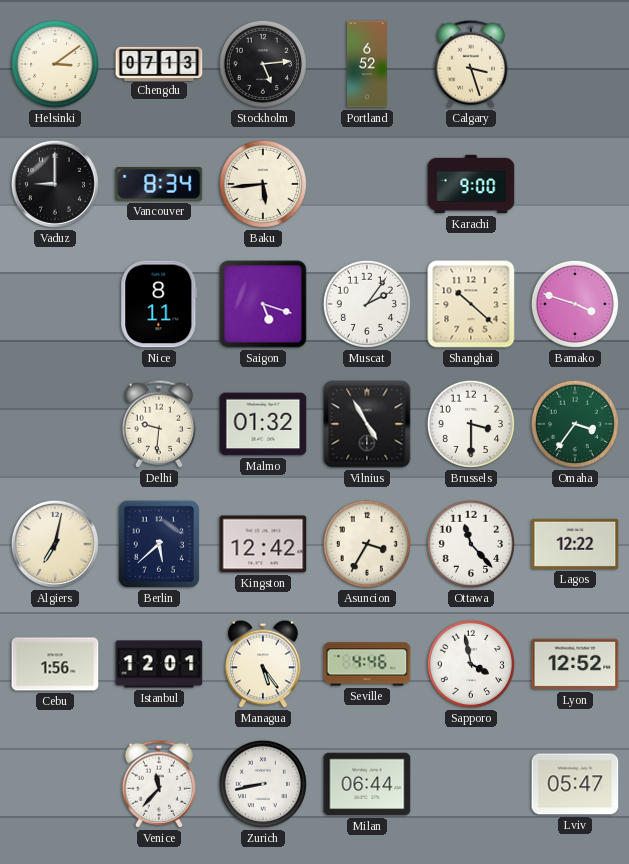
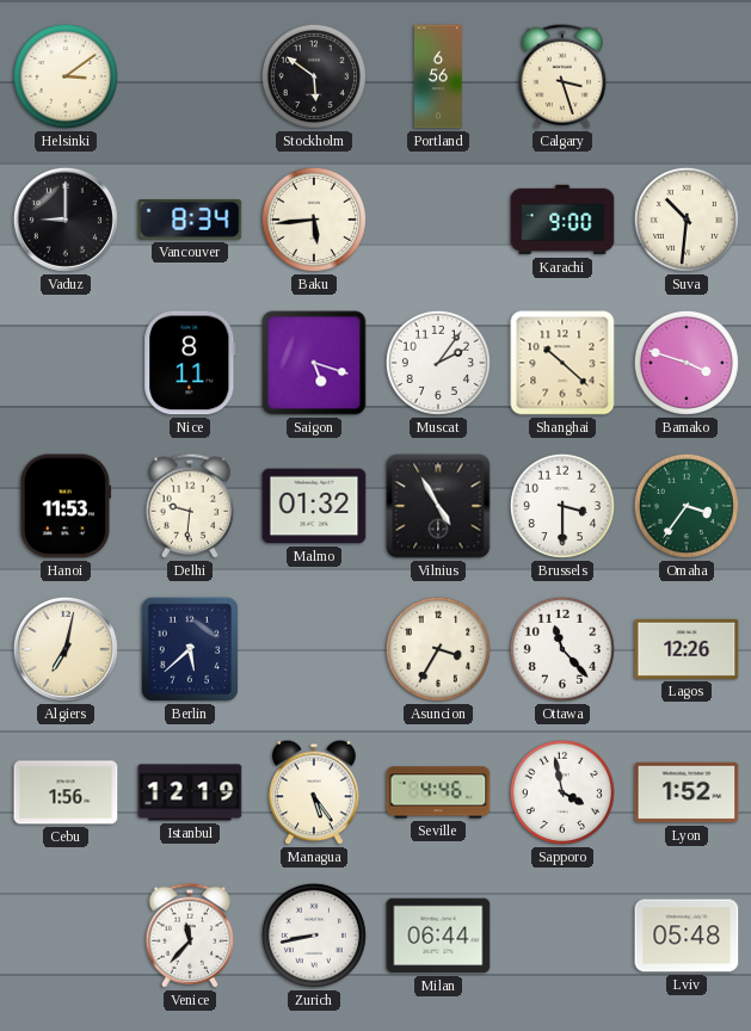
Chengdu: 07:13 -> none
Stockholm: 5:14 -> 5:51
Portland: 6:52 -> 6:56
Suva: none -> 10:31
Hanoi: none -> 11:53
Kingston: 12:42 -> none
Lagos: 12:22 -> 12:26
Istanbul: 12:01 -> 12:19
Lyon: 12:52 -> 1:52
Lviv: 05:47 -> 05:48
